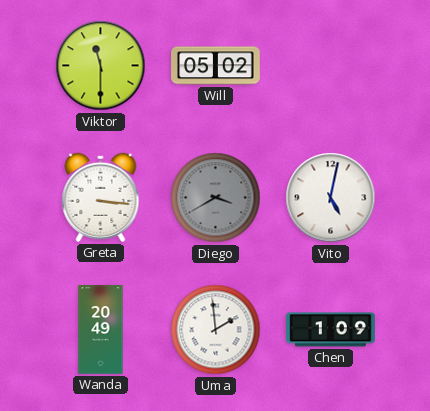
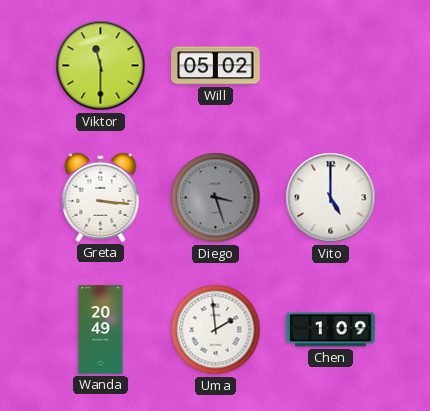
Diego: 3:40 -> 3:27
Vito: 5:02 -> 5:00
